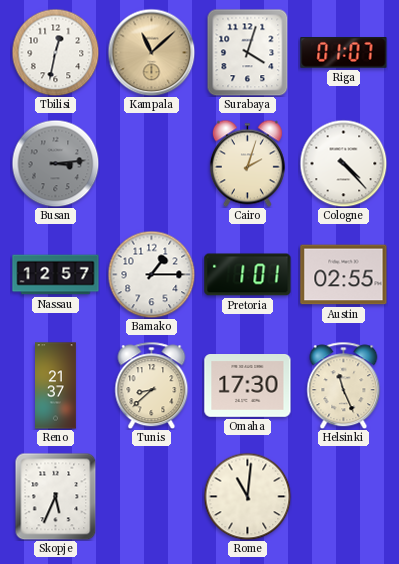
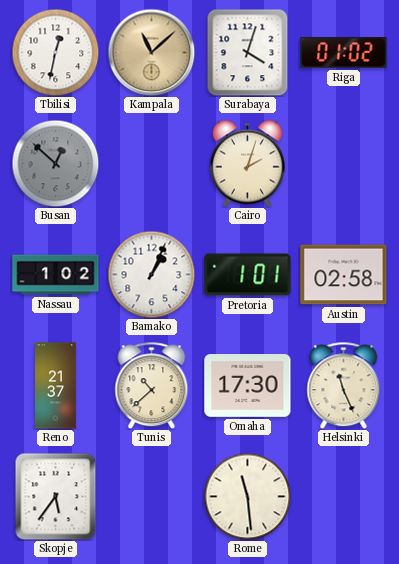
Riga: 01:07 -> 01:02
Busan: 3:14 -> 12:52
Cologne: 4:23 -> none
Nassau: 12:57 -> 1:02
Bamako: 1:15 -> 1:04
Austin: 02:55 -> 02:58
Tunis: 8:38 -> 10:38
Skopje: 5:34 -> 5:36
Rome: 11:01 -> 11:29
